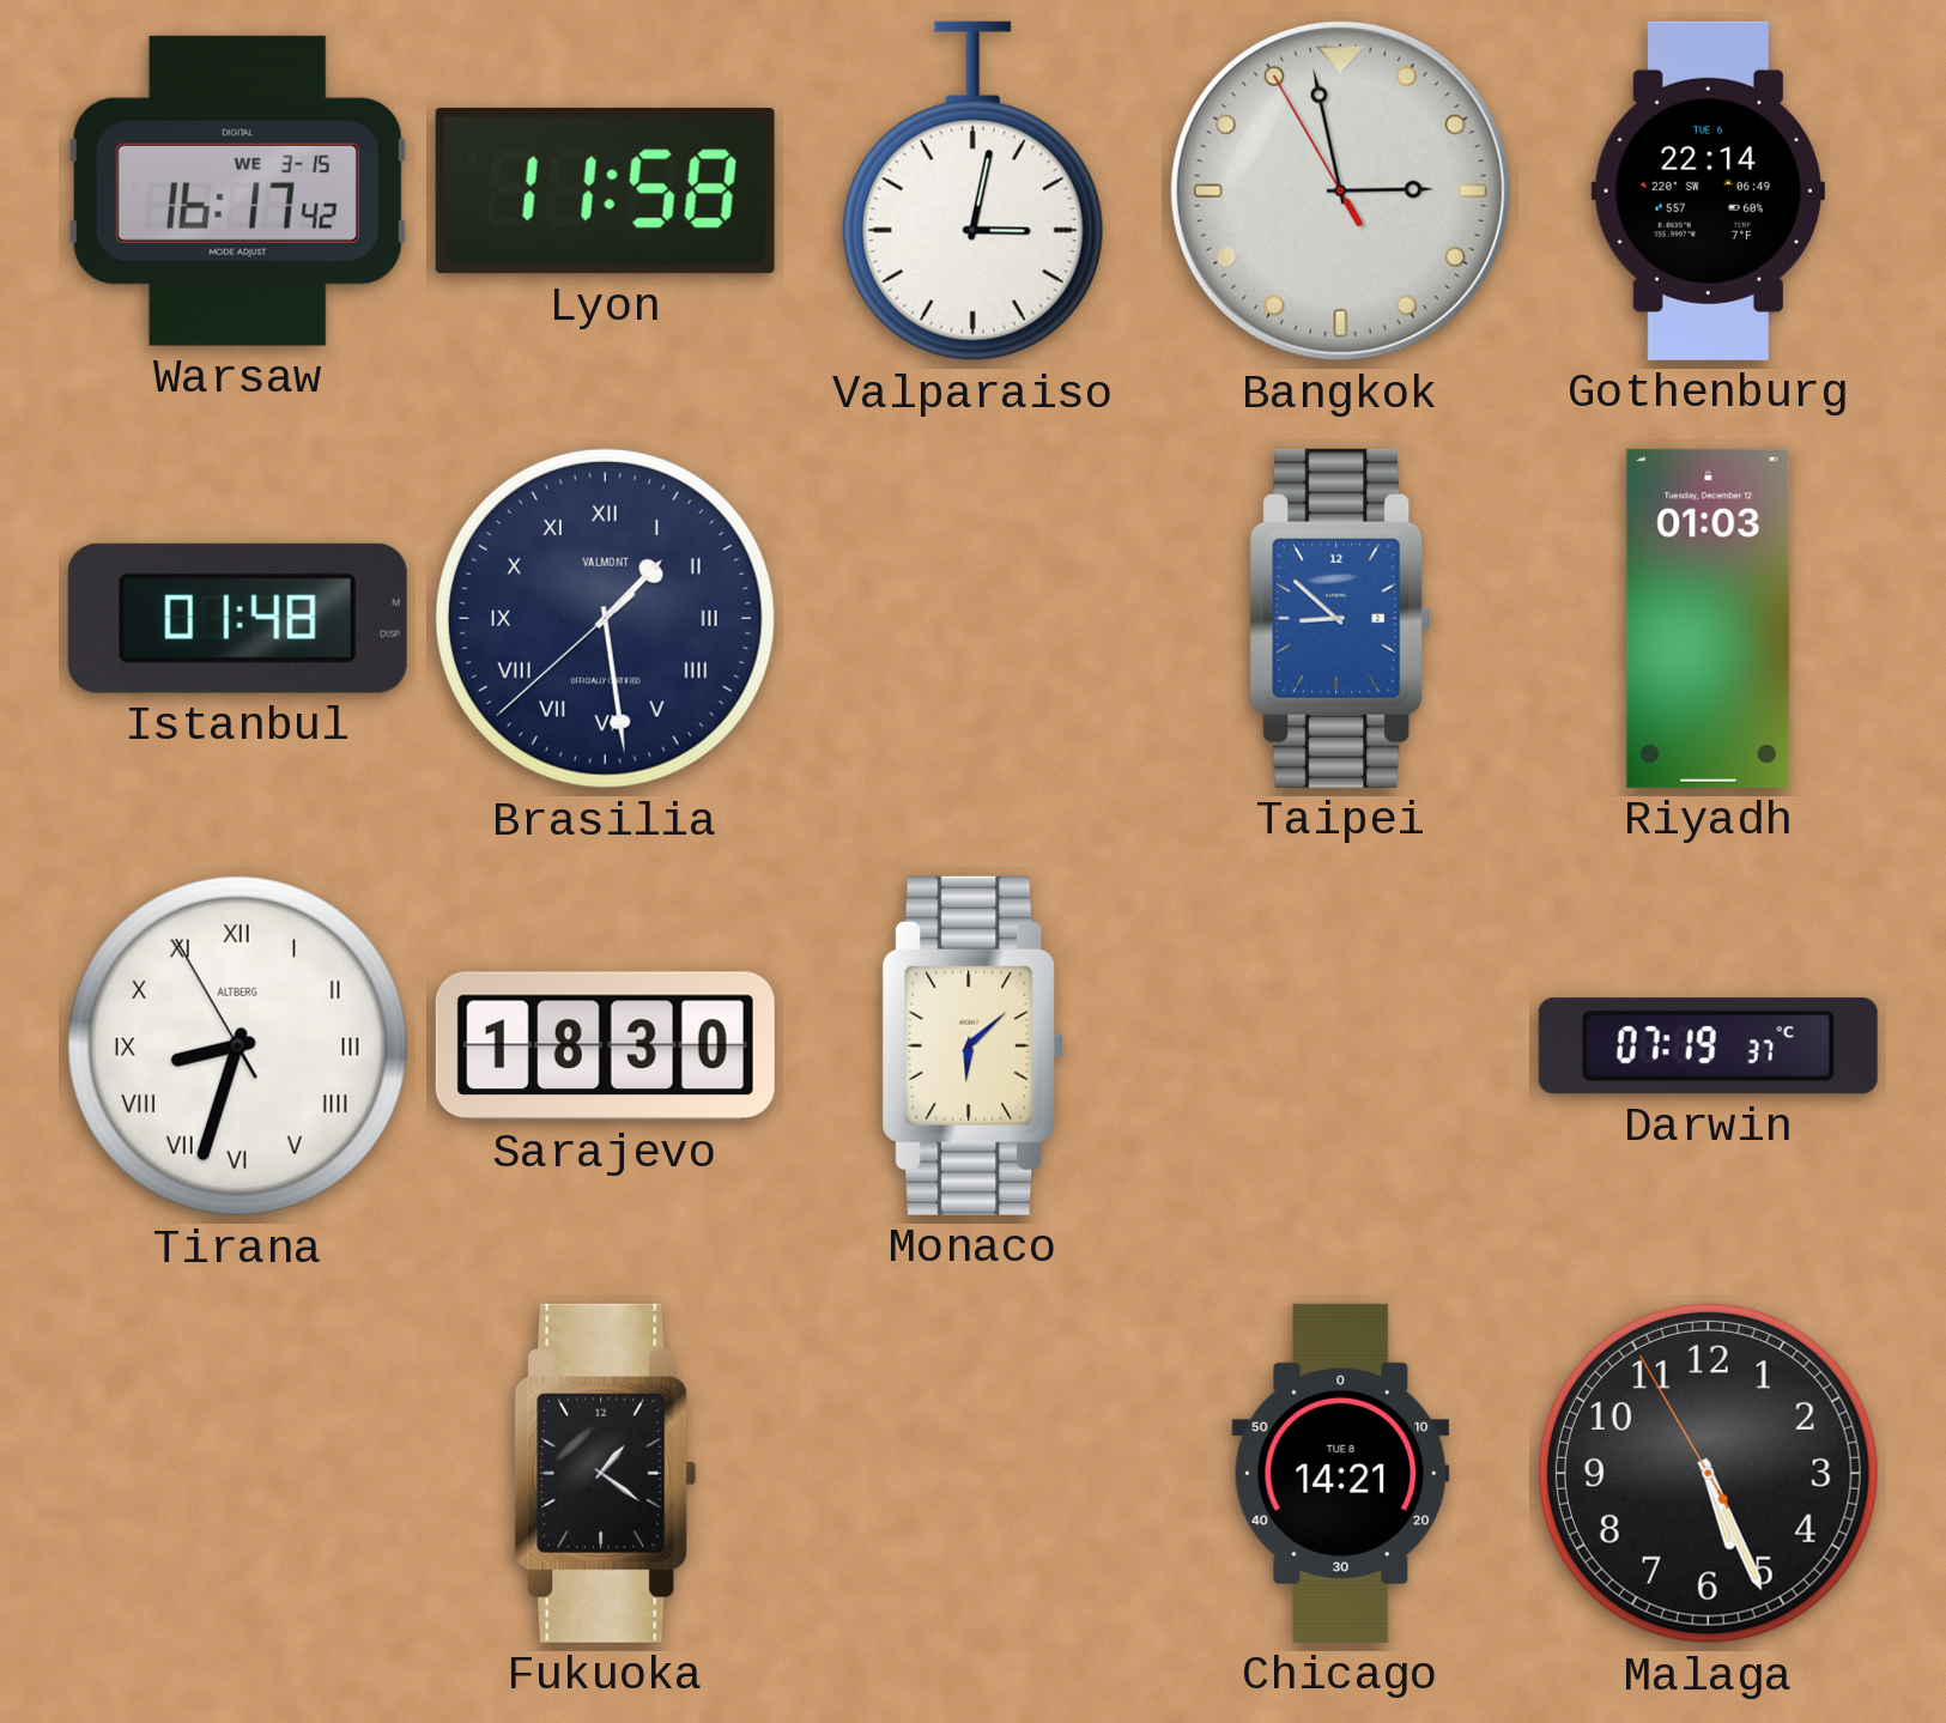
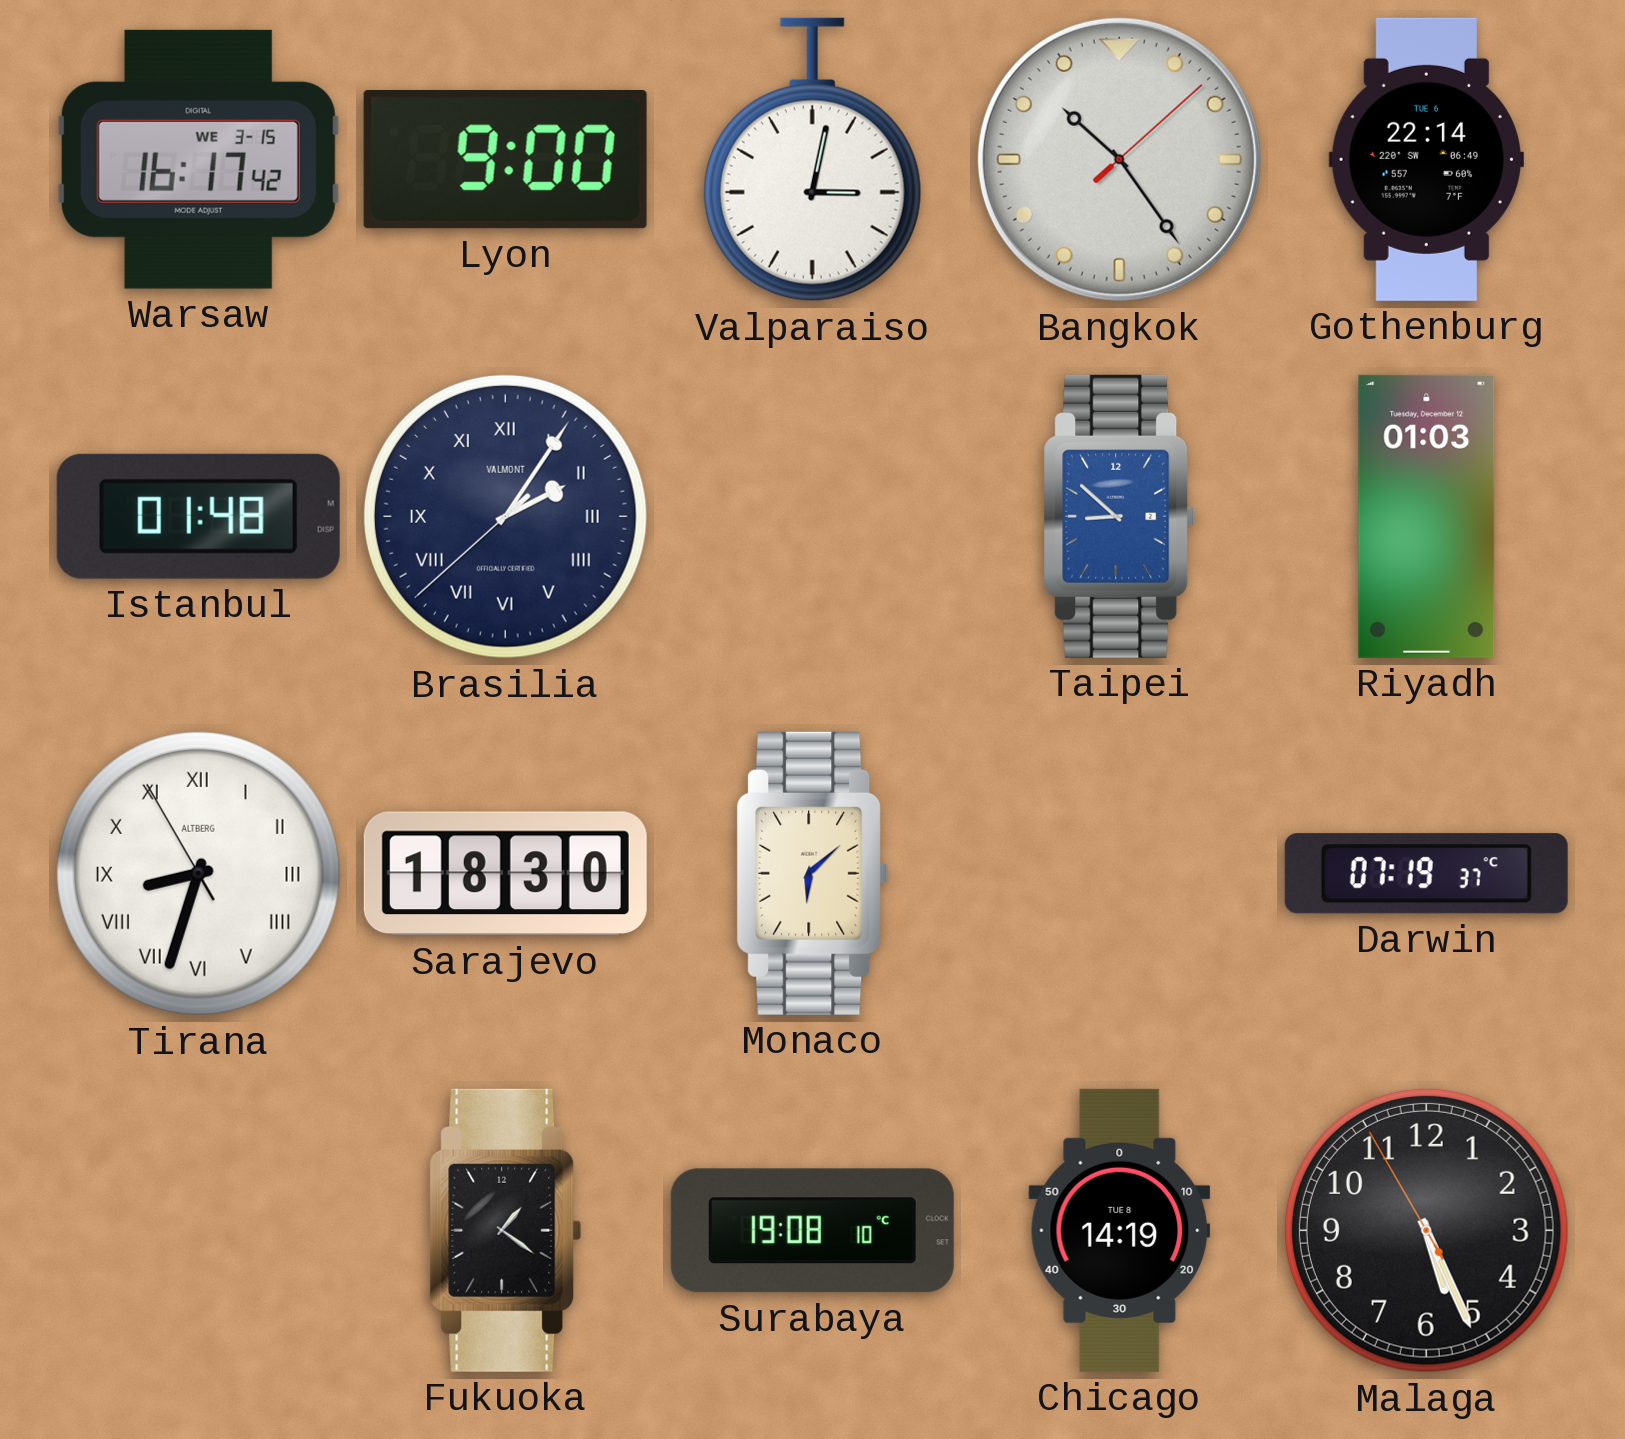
Lyon: 11:58 -> 9:00
Bangkok: 2:57 -> 10:24
Brasilia: 1:28 -> 2:05
Surabaya: none -> 19:08
Chicago: 14:21 -> 14:19
